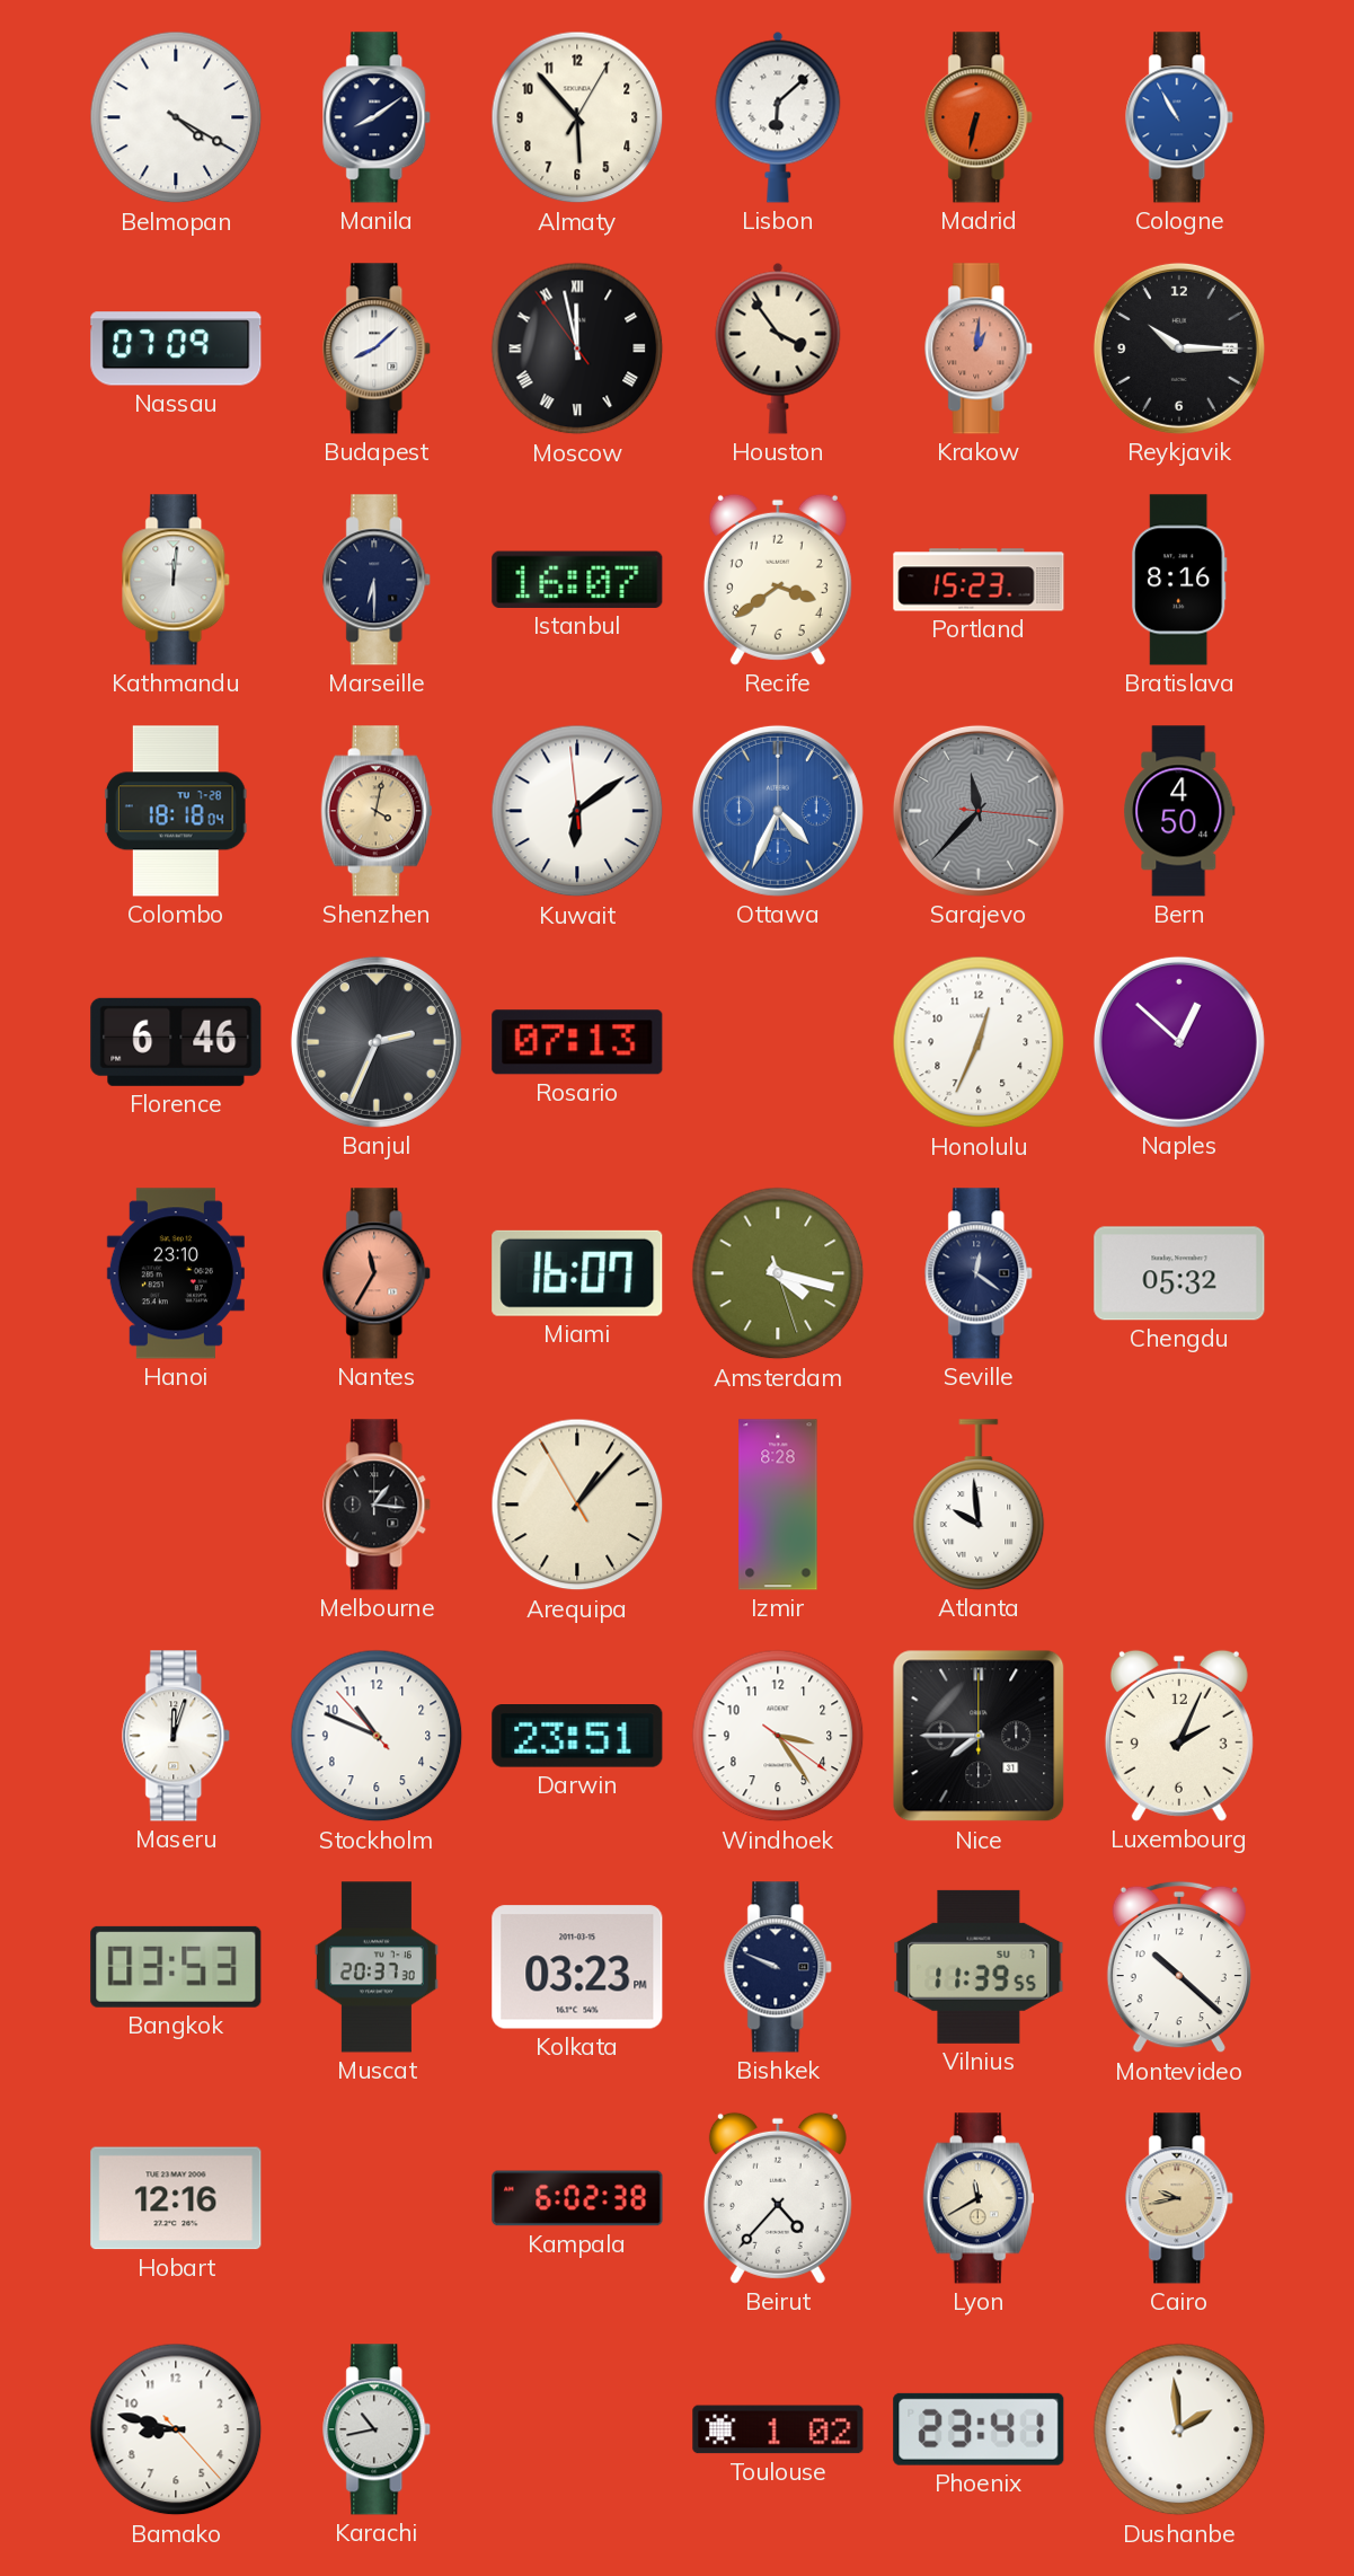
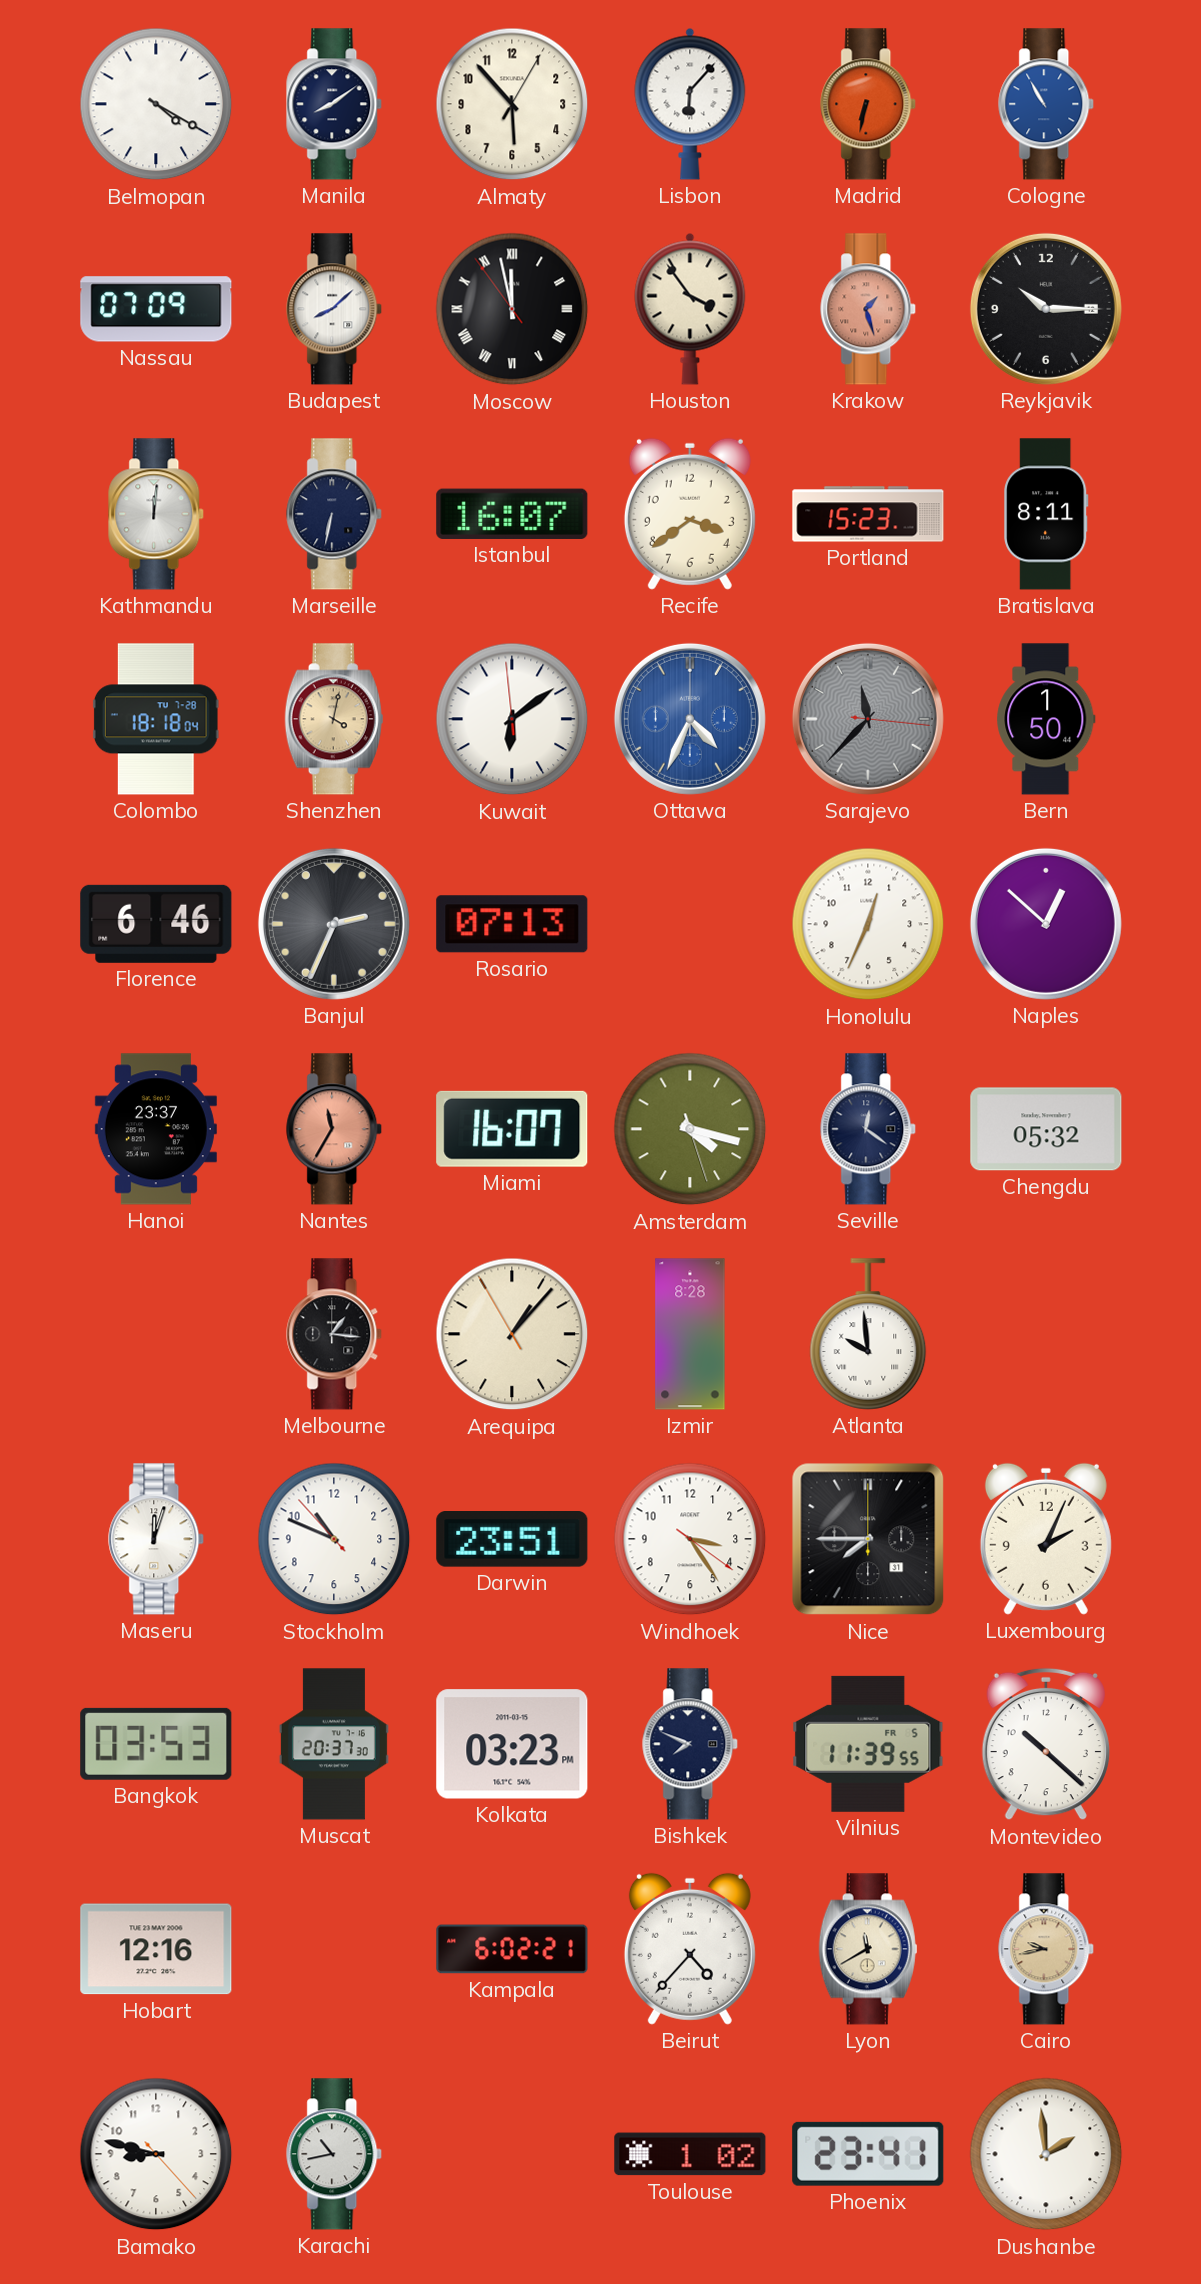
Lisbon: 6:08 -> 6:07
Krakow: 1:01 -> 1:27
Marseille: 6:30 -> 6:32
Bratislava: 8:16 -> 8:11
Bern: 4:50 -> 1:50
Hanoi: 23:10 -> 23:37
Bishkek: 9:49 -> 7:49
Vilnius date: SU 7 -> FR 5
Kampala: 6:02:38 -> 6:02:21
